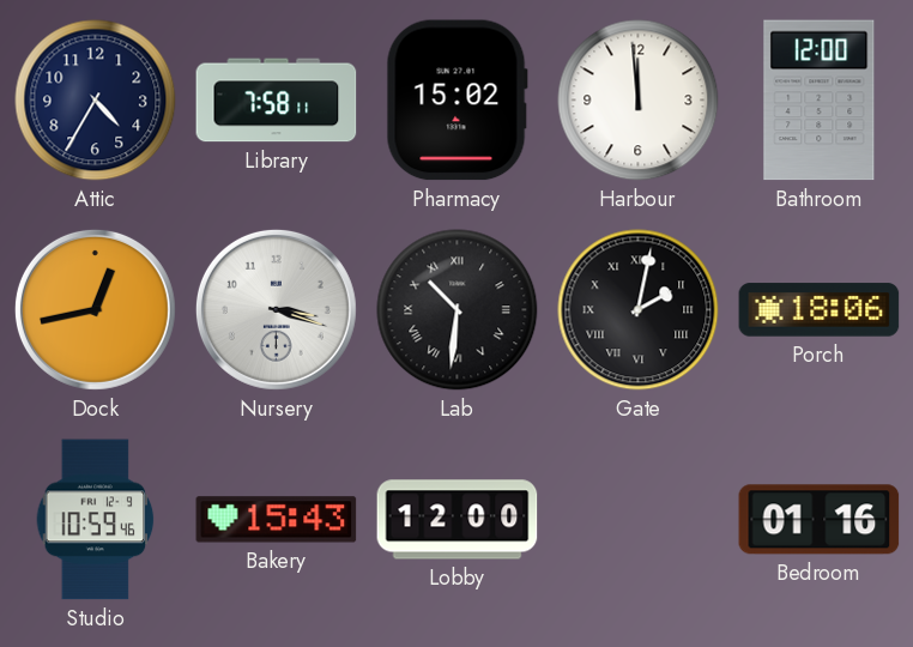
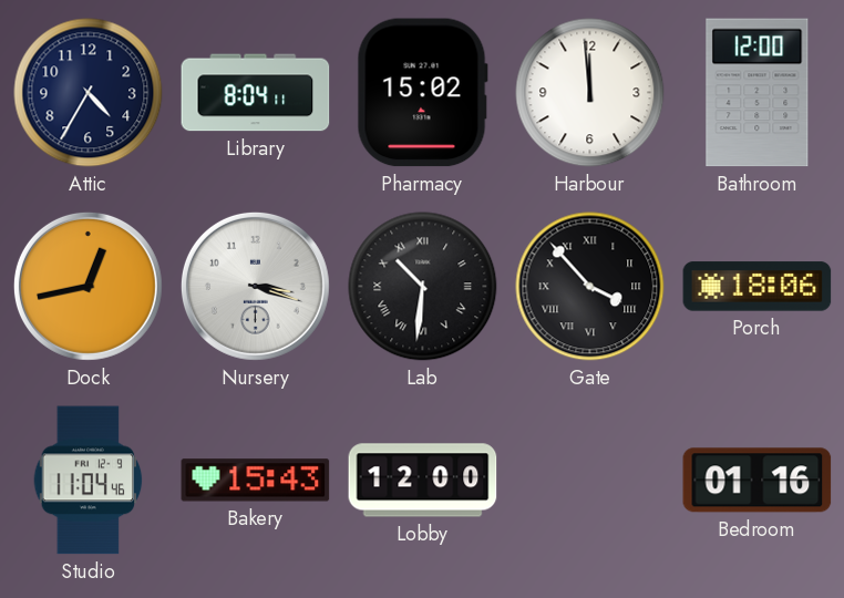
Library: 7:58 -> 8:04
Gate: 2:02 -> 3:53
Studio: 10:59 -> 11:04
